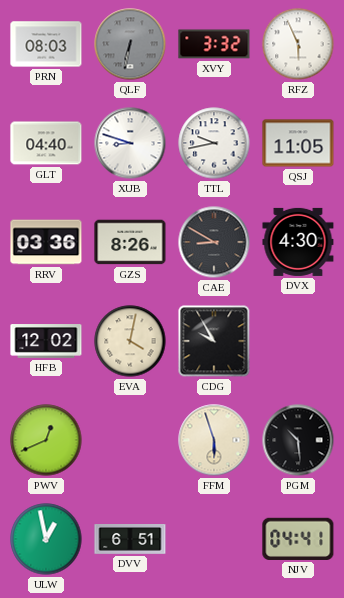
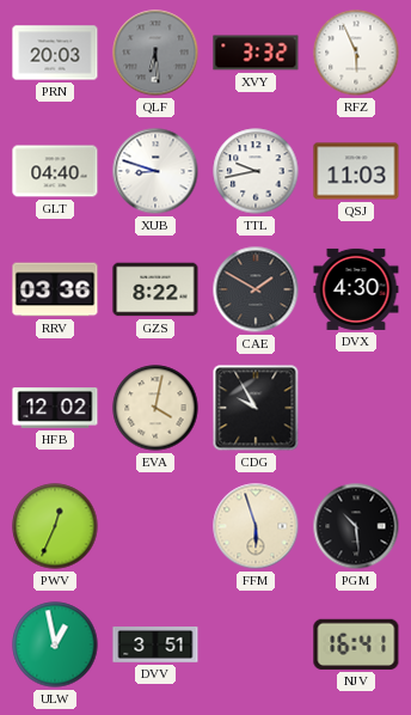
PRN: 08:03 -> 20:03
QLF: 6:32 -> 6:29
QSJ: 11:05 -> 11:03
GZS: 8:26 -> 8:22
CAE: 8:50 -> 1:50
PWV: 12:41 -> 12:34
DVV: 6:51 -> 3:51
NJV: 04:41 -> 16:41
